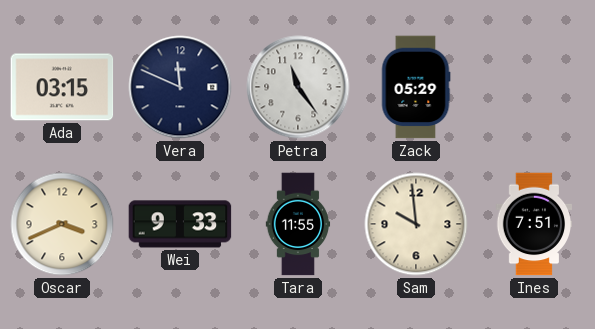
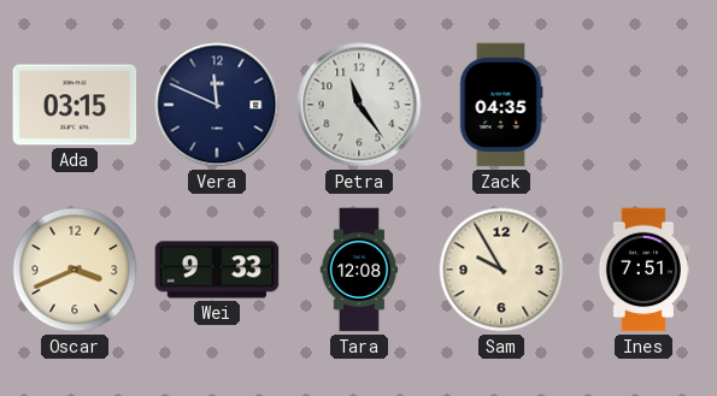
Zack: 05:29 -> 04:35
Tara: 11:55 -> 12:08
Sam: 9:59 -> 9:55
